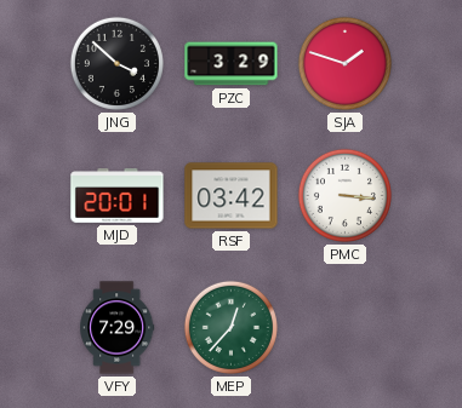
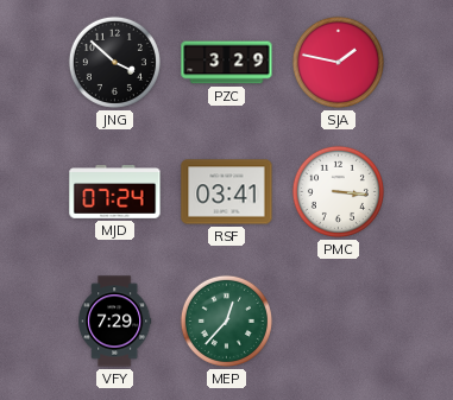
SJA: 1:48 -> 1:47
MJD: 20:01 -> 07:24
RSF: 03:42 -> 03:41
